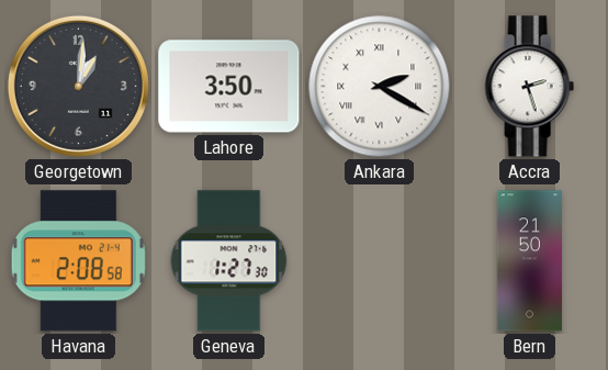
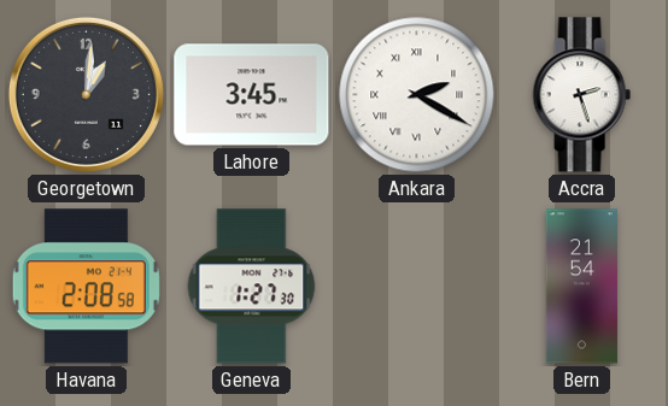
Lahore: 3:50 -> 3:45
Bern: 21:50 -> 21:54
